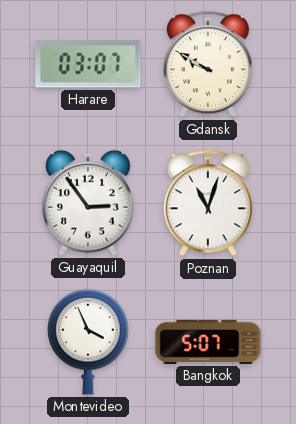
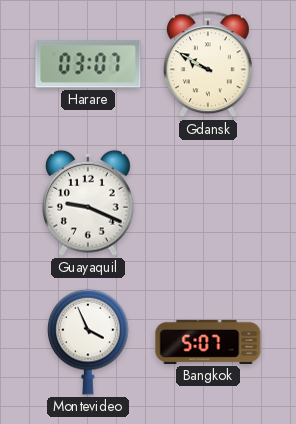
Guayaquil: 2:54 -> 9:19
Poznan: 11:03 -> none
